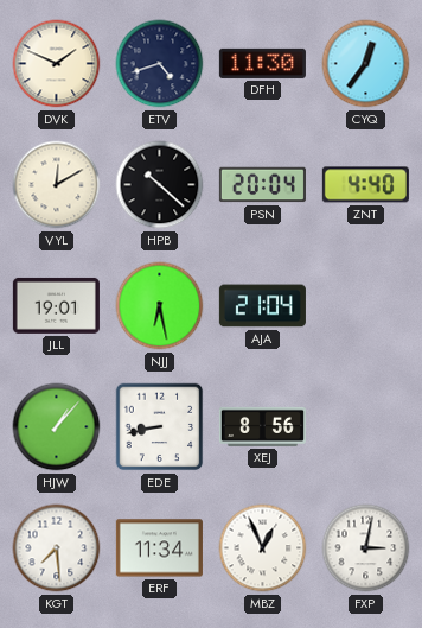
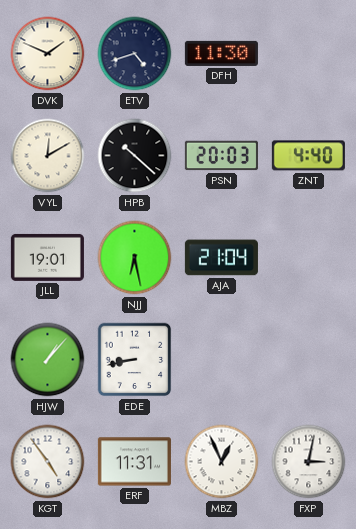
CYQ: 12:36 -> none
PSN: 20:04 -> 20:03
XEJ: 8:56 -> none
KGT: 7:29 -> 4:54
ERF: 11:34 -> 11:31
